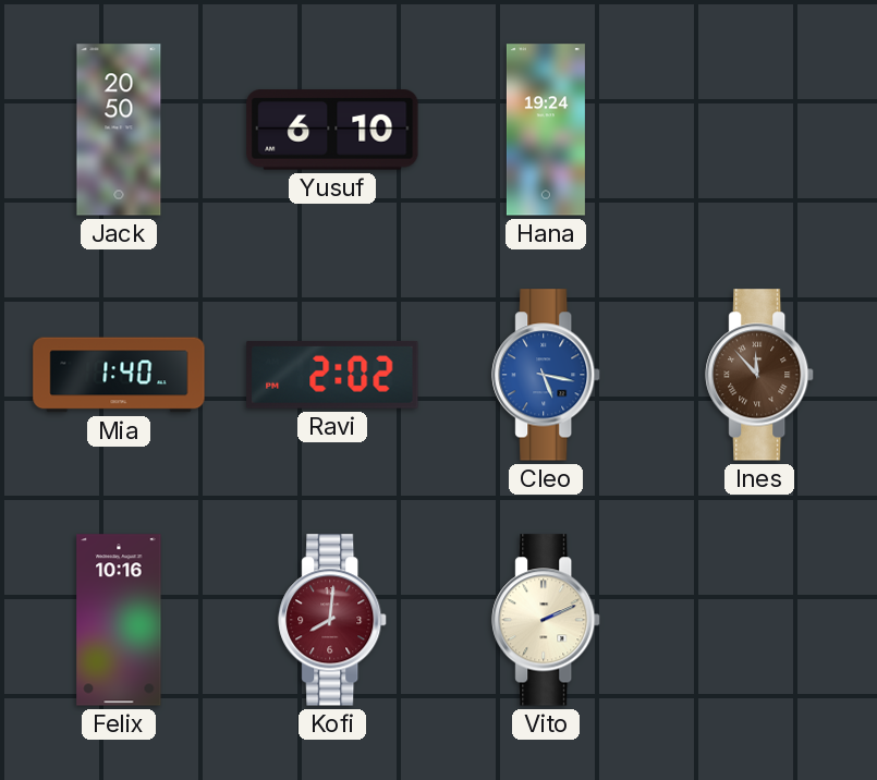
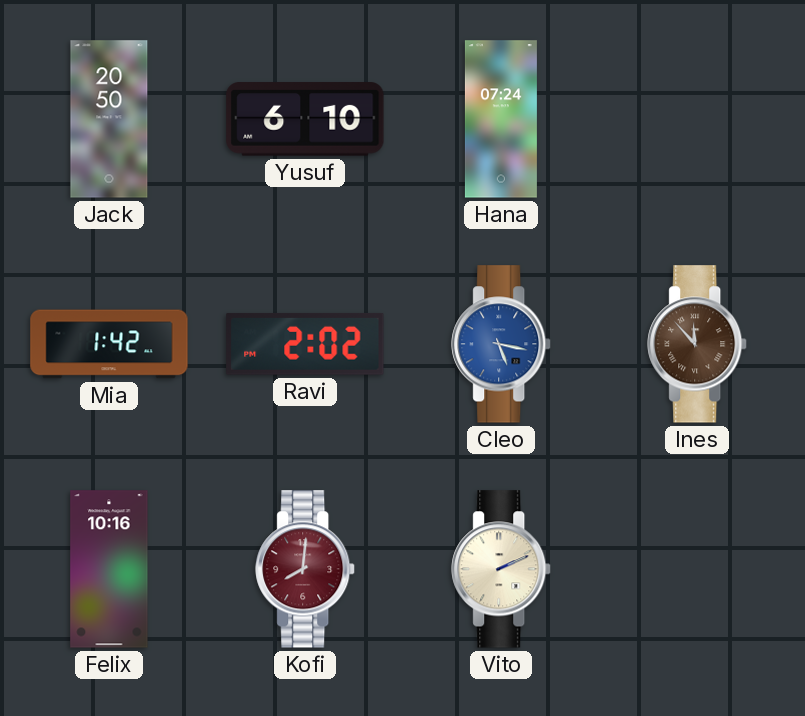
Hana: 19:24 -> 07:24
Mia: 1:40 -> 1:42
